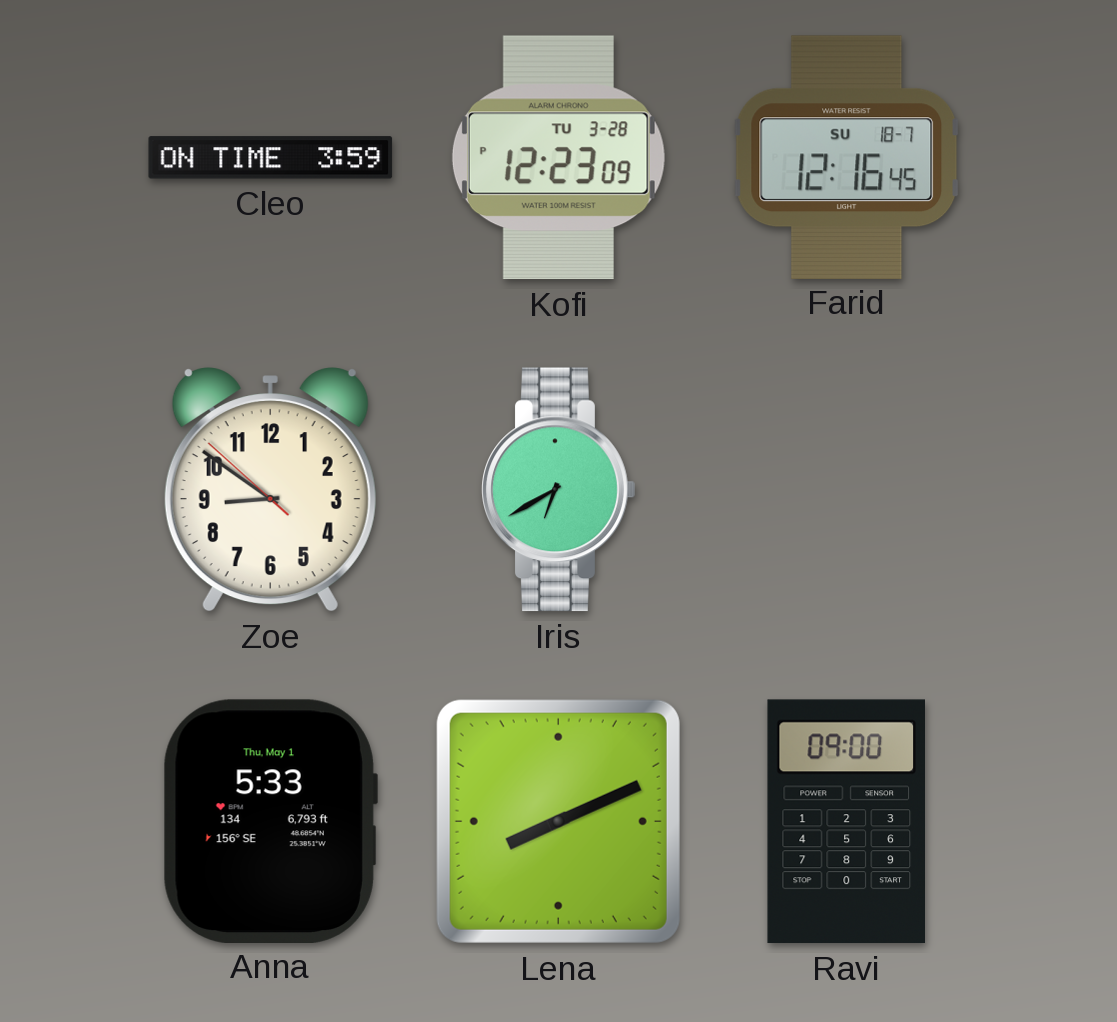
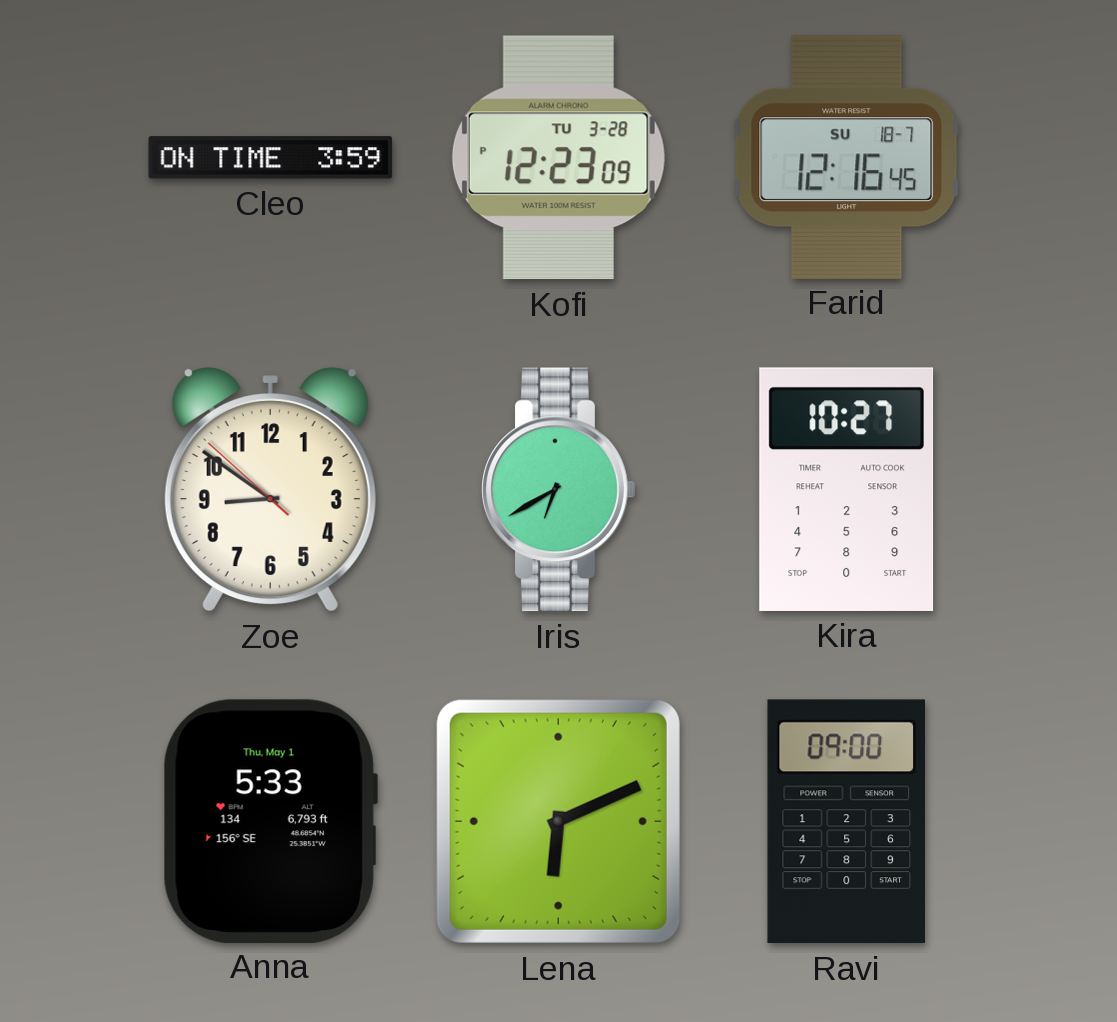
Kira: none -> 10:27
Lena: 8:11 -> 6:11
